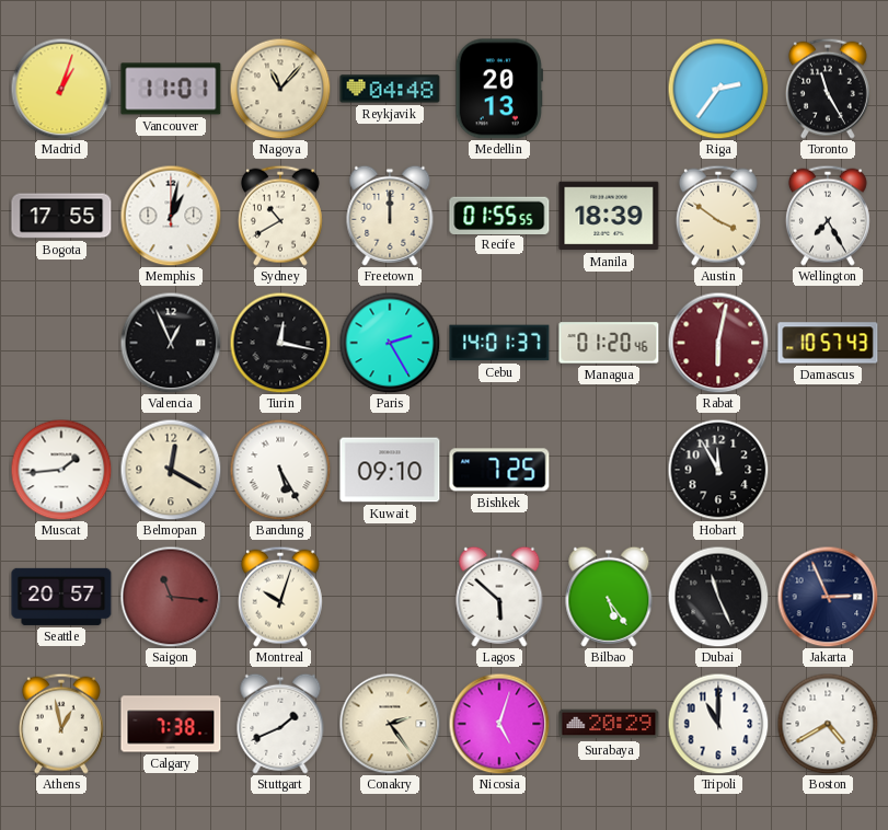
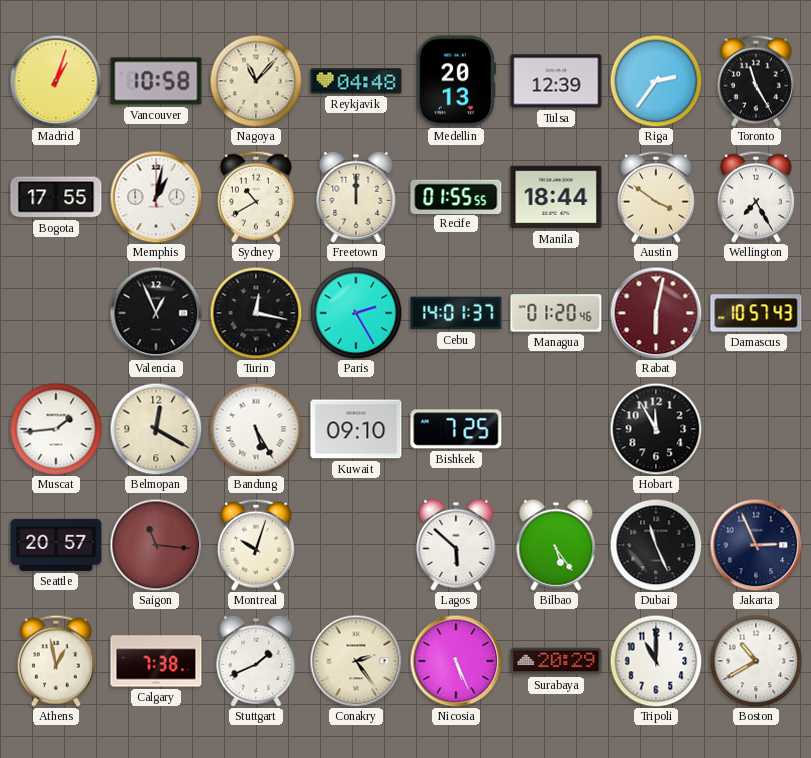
Vancouver: 11:01 -> 10:58
Tulsa: none -> 12:39
Manila: 18:39 -> 18:44
Nicosia: 5:03 -> 5:26
Boston: 4:40 -> 10:40
